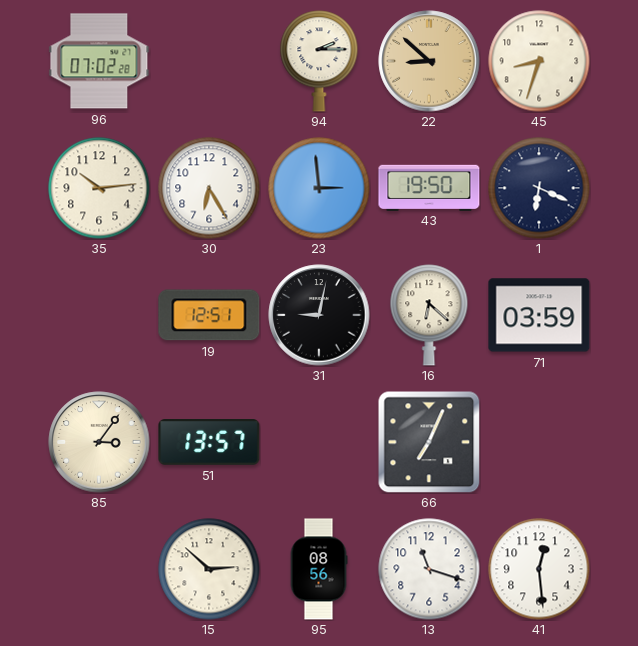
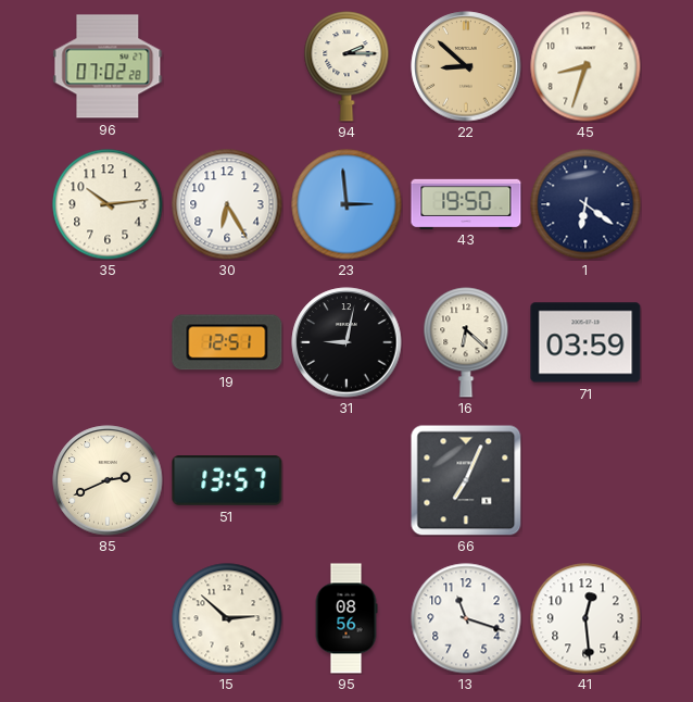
1: 6:19 -> 6:21
85: 3:06 -> 2:41
